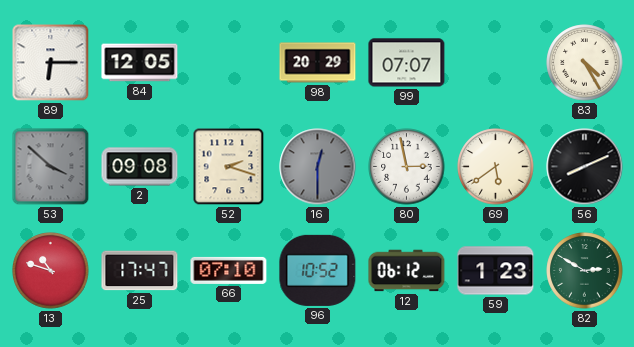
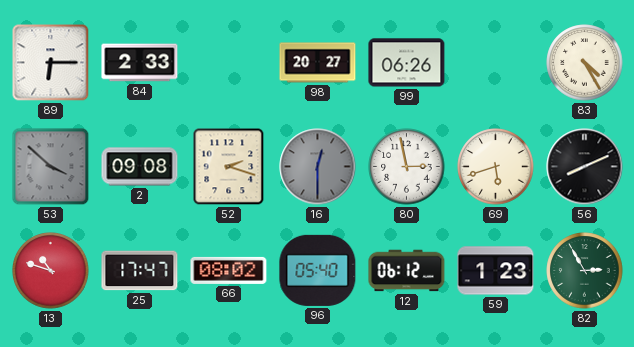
84: 12:05 -> 2:33
98: 20:29 -> 20:27
99: 07:07 -> 06:26
69: 5:39 -> 5:42
66: 07:10 -> 08:02
96: 10:52 -> 05:40
82: 2:50 -> 2:55
